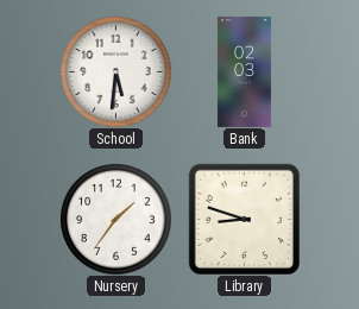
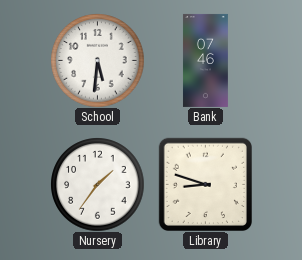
Bank: 02:03 -> 07:46
